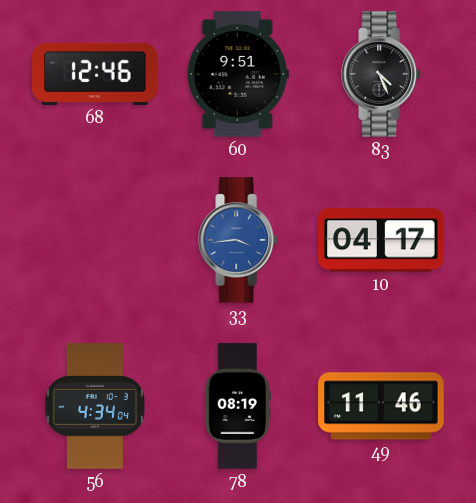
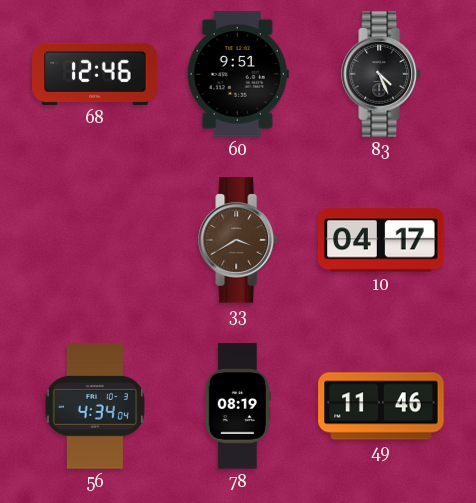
33: 3:44 -> 3:40
33 dial: blue -> brown
